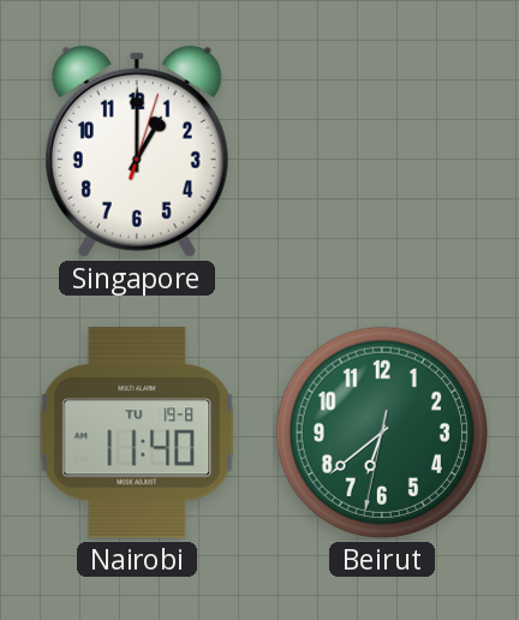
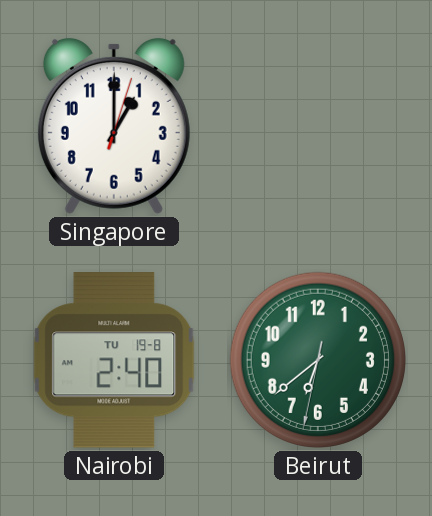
Nairobi: 11:40 -> 2:40
